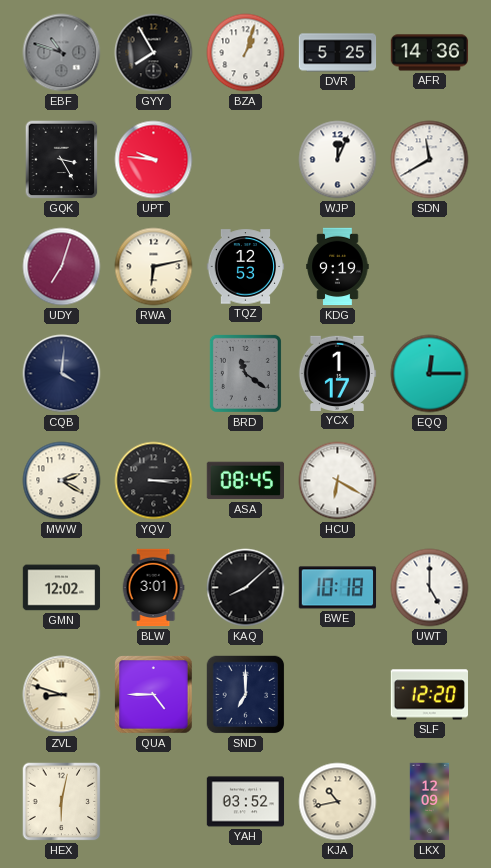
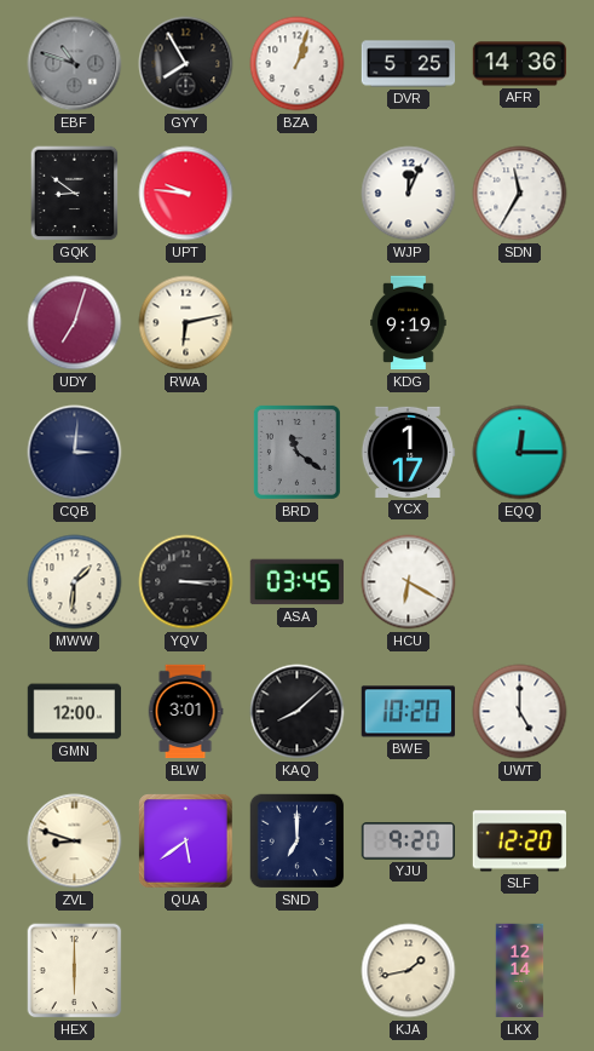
GQK: 3:25 -> 8:51
SDN: 11:40 -> 11:35
TQZ: 12:53 -> none
CQB: 4:01 -> 3:01
MWW: 2:20 -> 1:31
ASA: 08:45 -> 03:45
GMN: 12:02 -> 12:00
BWE: 10:18 -> 10:20
QUA: 4:45 -> 5:39
YJU: none -> 9:20
HEX: 6:02 -> 6:00
YAH: 03:52 -> none
KJA: 10:43 -> 1:43
LKX: 12:09 -> 12:14
